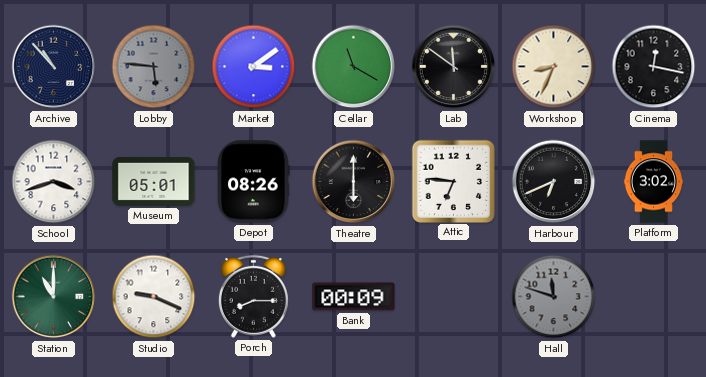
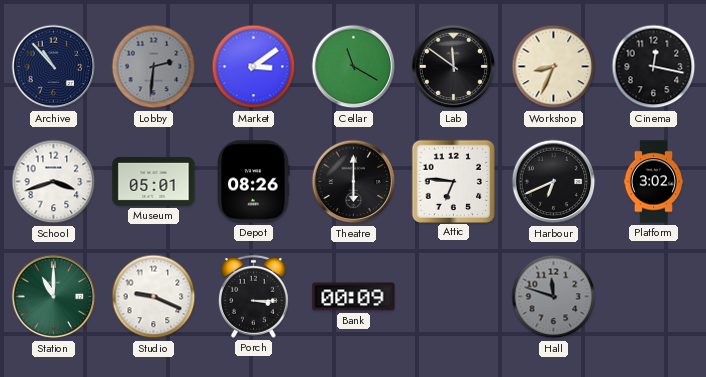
Lobby: 5:46 -> 2:31
Porch: 8:15 -> 3:15
